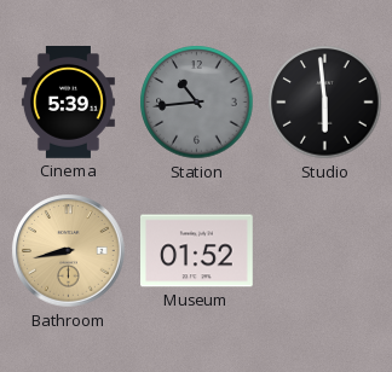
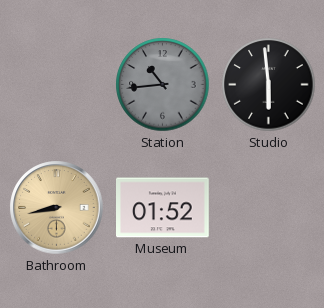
Cinema: 5:39 -> none
